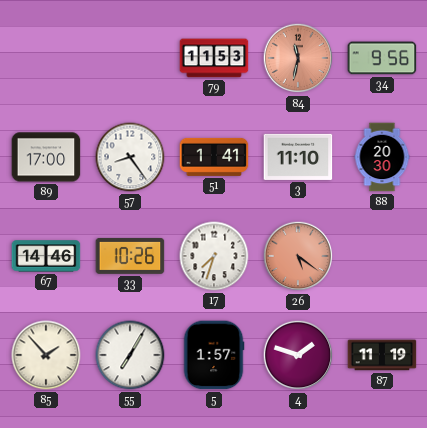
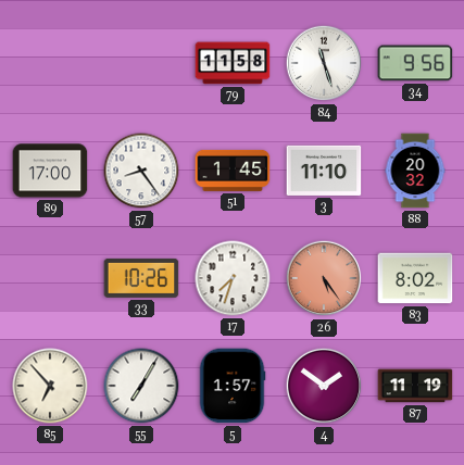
79: 11:53 -> 11:58
84: 11:32 -> 11:27
84 dial: salmon -> white
51: 1:41 -> 1:45
88: 20:30 -> 20:32
67: 14:46 -> none
26: 5:21 -> 5:24
83: none -> 8:02
85: 1:53 -> 6:53
4: 1:48 -> 1:51
